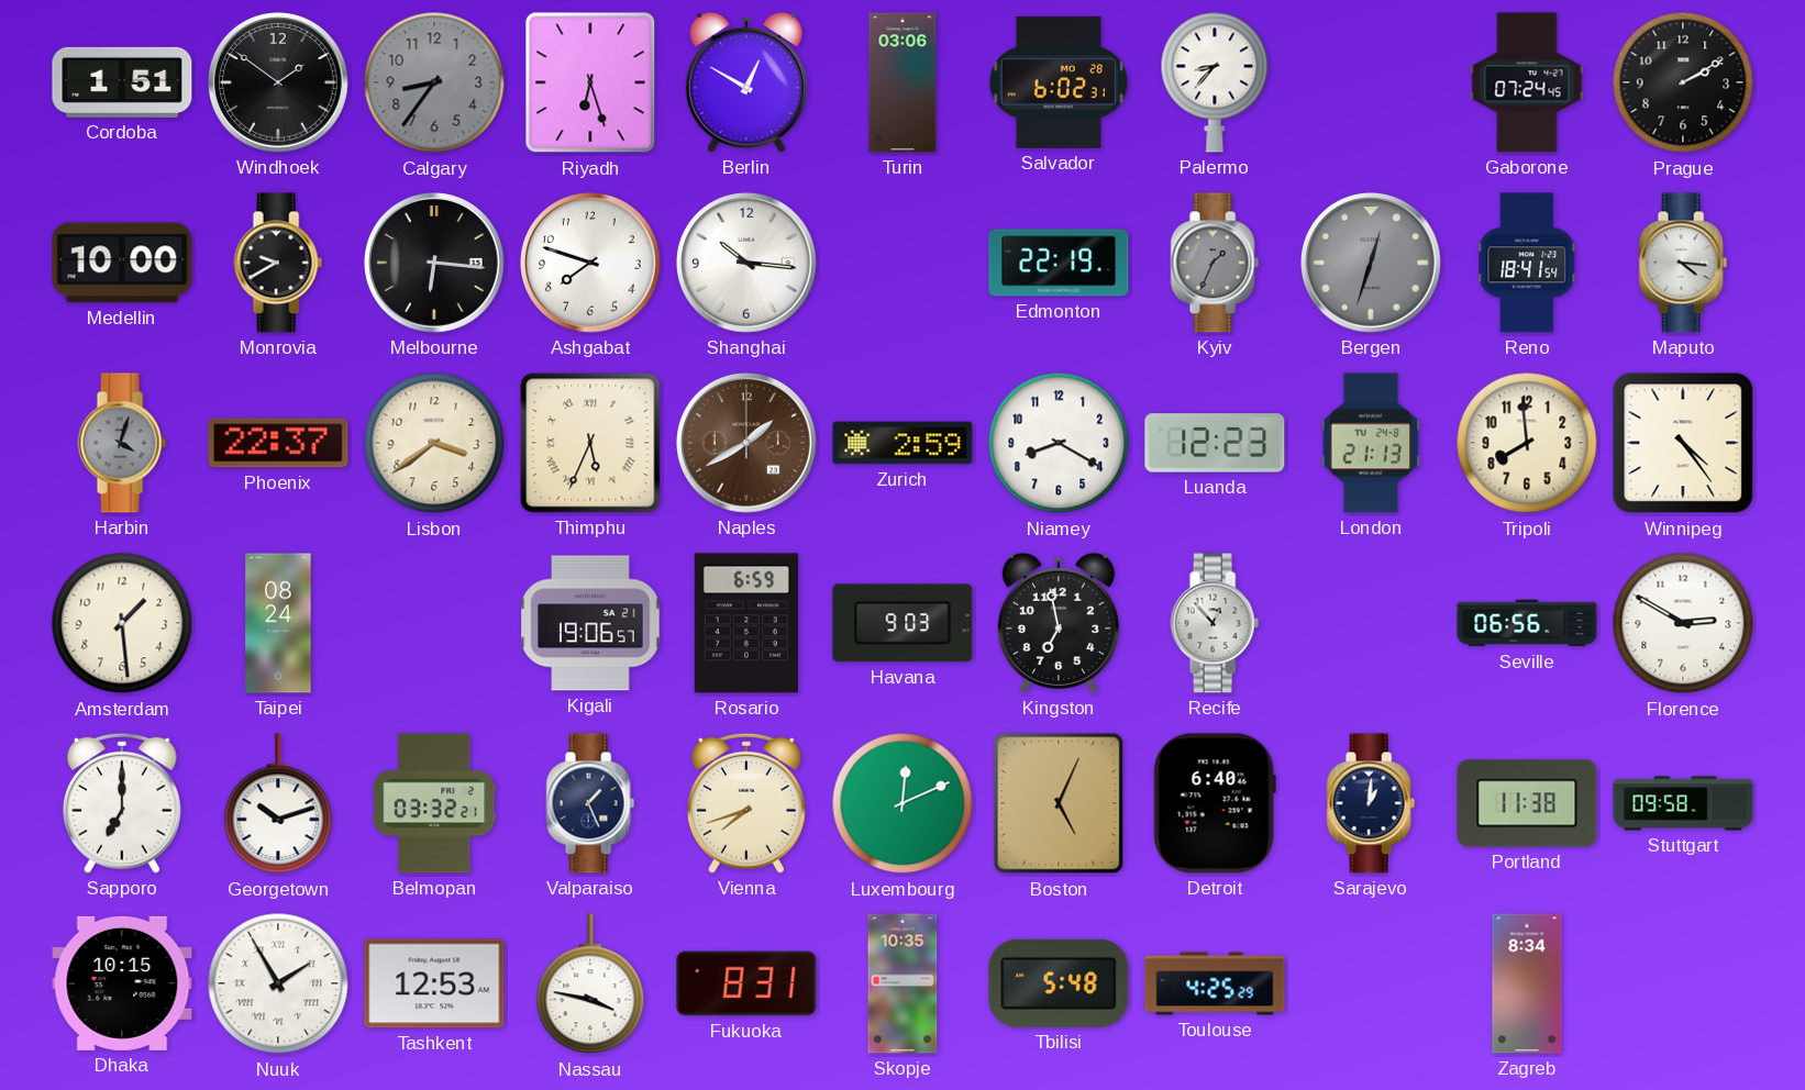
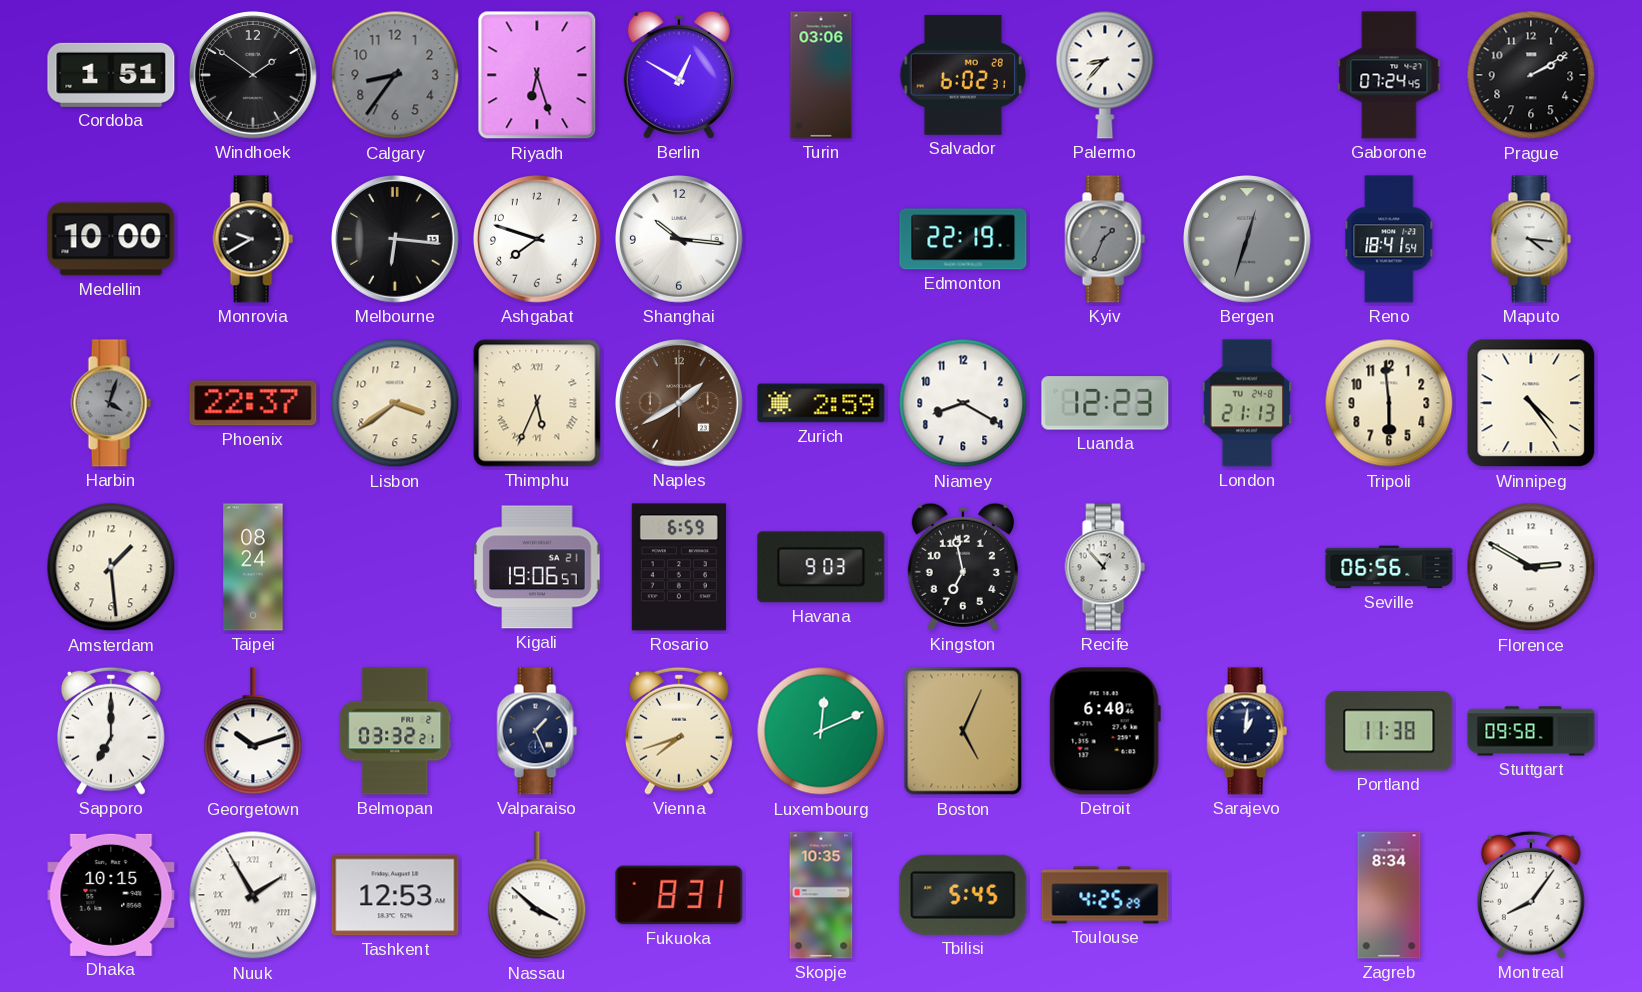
Tripoli: 7:59 -> 5:59
Nassau: 3:47 -> 3:52
Tbilisi: 5:48 -> 5:45
Montreal: none -> 8:06
